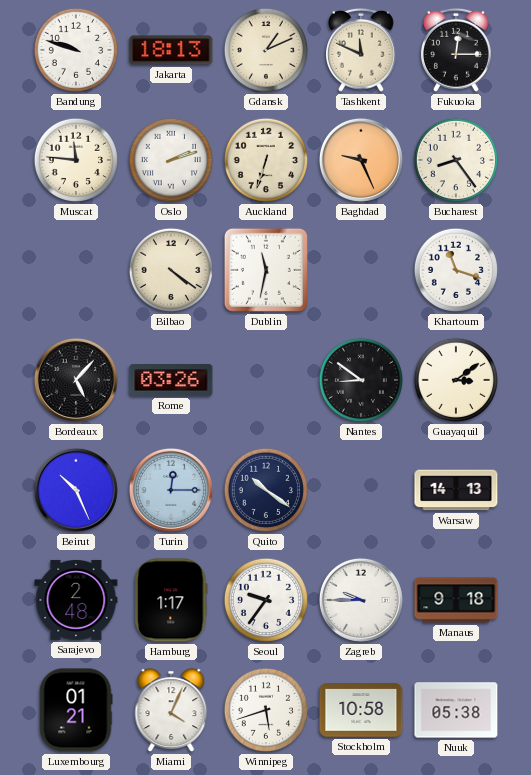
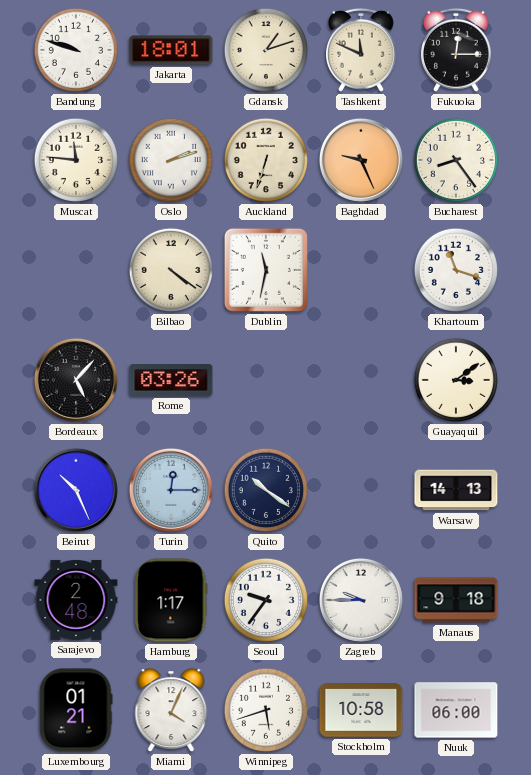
Jakarta: 18:13 -> 18:01
Gdansk: 1:11 -> 1:12
Nantes: 8:51 -> none
Nuuk: 05:38 -> 06:00
